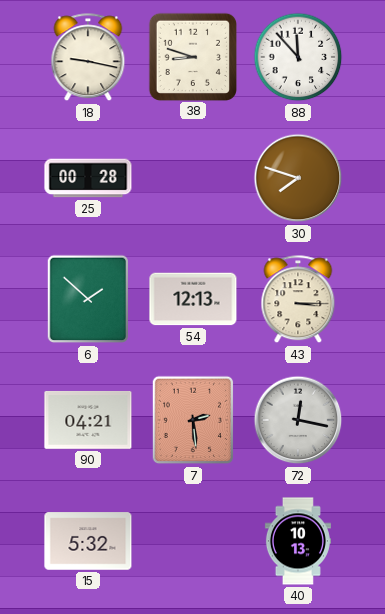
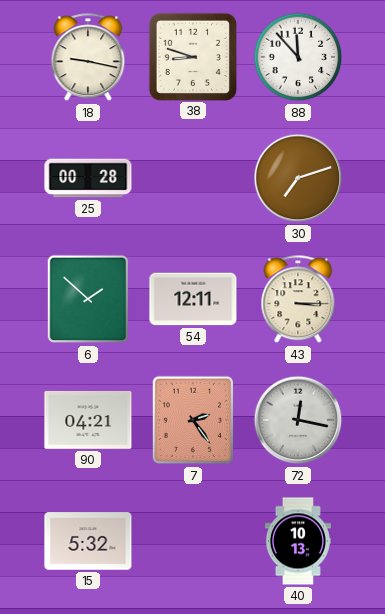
30: 7:48 -> 7:12
54: 12:13 -> 12:11
7: 2:29 -> 2:24
